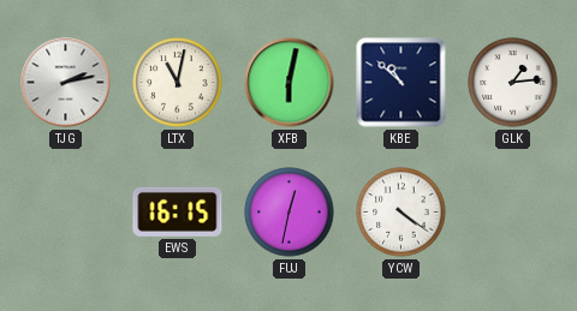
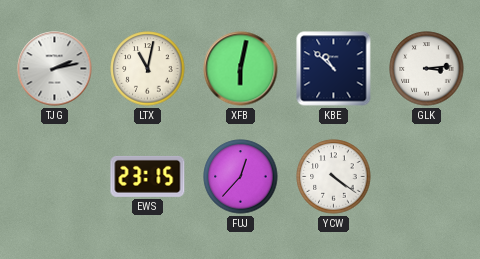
GLK: 1:14 -> 3:14
EWS: 16:15 -> 23:15
FUJ: 12:32 -> 12:37
